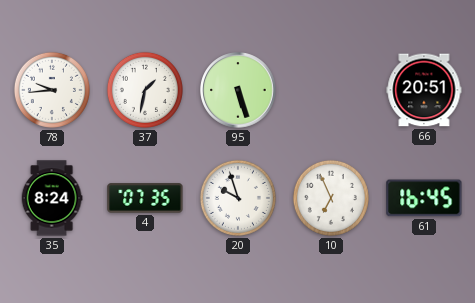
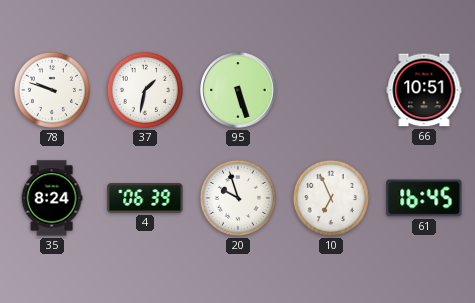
78: 9:44 -> 9:48
66: 20:51 -> 10:51
4: 07:35 -> 06:39
